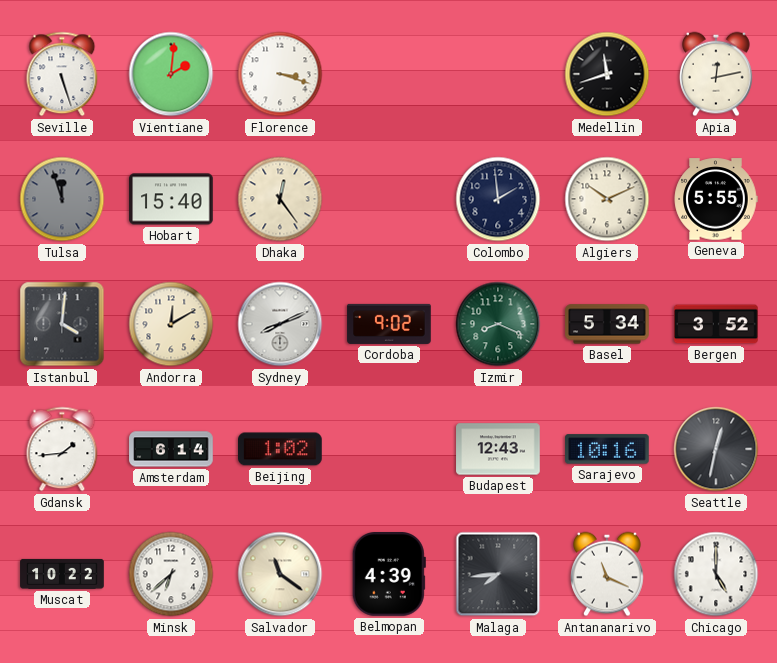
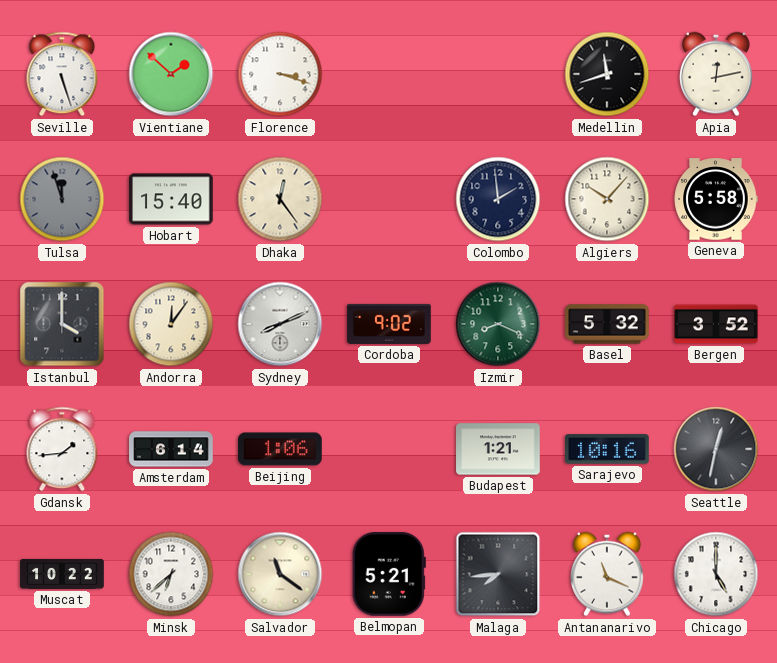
Vientiane: 2:01 -> 1:52
Algiers: 10:11 -> 10:07
Geneva: 5:55 -> 5:58
Istanbul: 4:01 -> 4:00
Andorra: 12:10 -> 12:06
Basel: 5:34 -> 5:32
Beijing: 1:02 -> 1:06
Budapest: 12:43 -> 1:21
Belmopan: 4:39 -> 5:21
